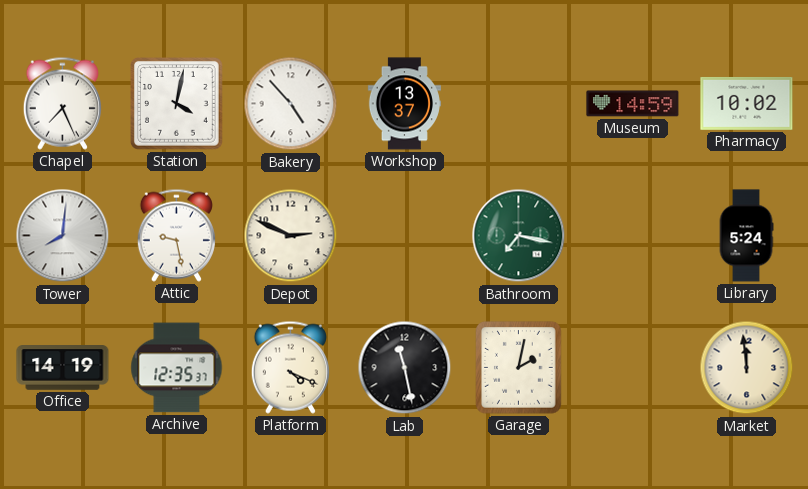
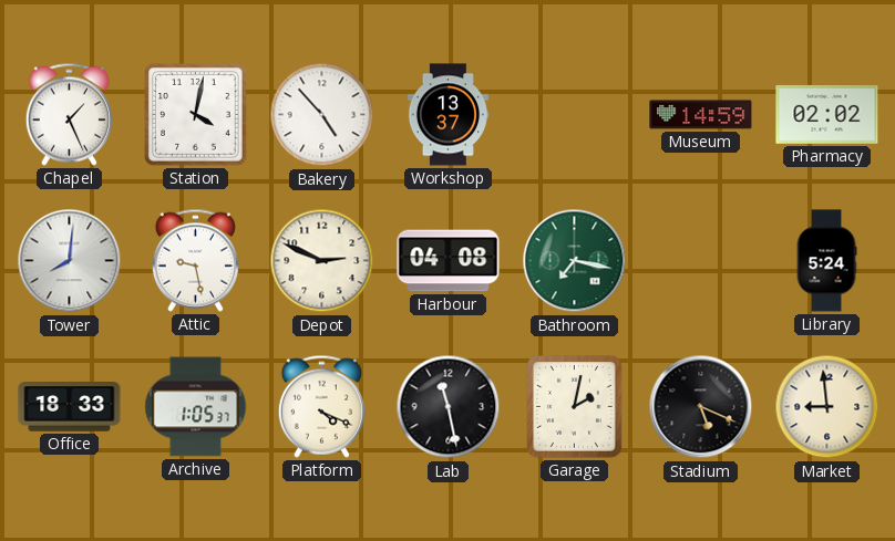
Chapel: 7:26 -> 1:26
Pharmacy: 10:02 -> 02:02
Harbour: none -> 04:08
Office: 14:19 -> 18:33
Archive: 12:35 -> 1:05
Stadium: none -> 5:19
Market: 11:59 -> 8:59
